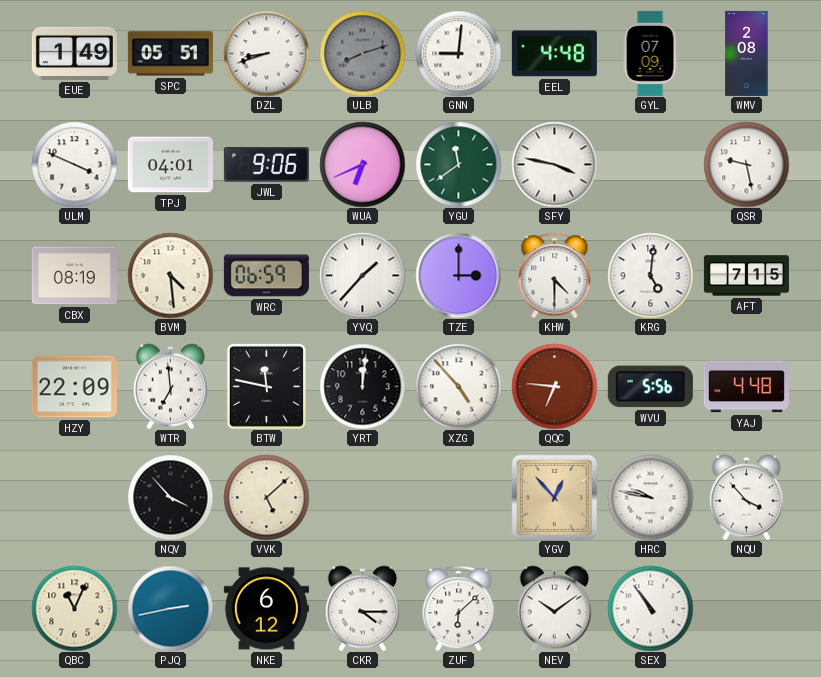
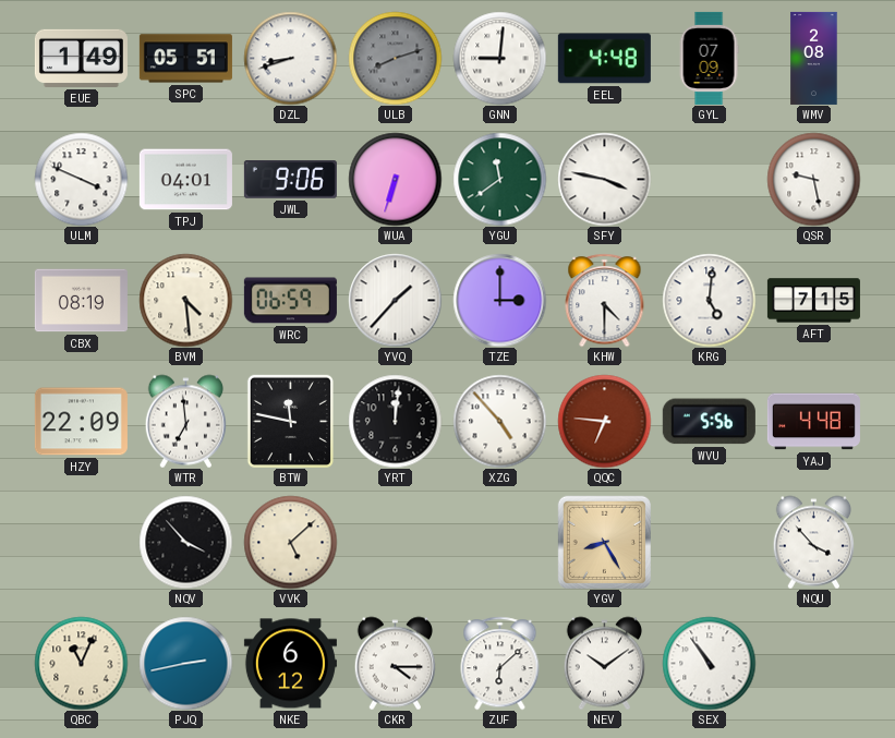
WUA: 6:41 -> 6:33
YGV: 12:53 -> 8:25
HRC: 9:47 -> none
